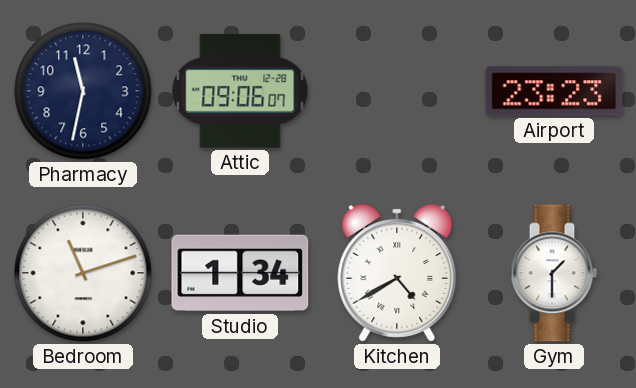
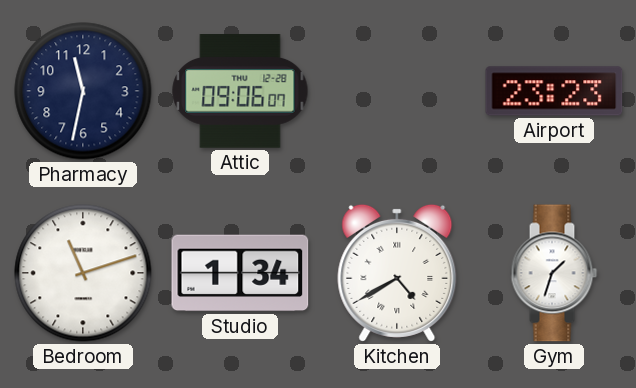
Gym: 1:30 -> 1:33
